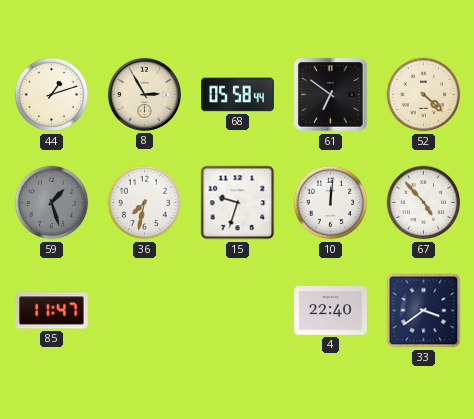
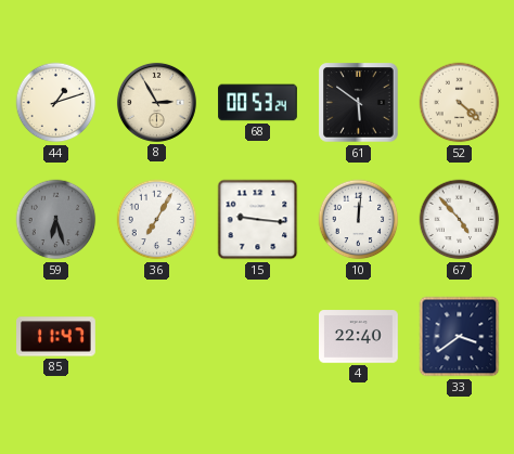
68: 05:58 -> 00:53
61: 6:51 -> 5:51
59: 1:27 -> 6:27
36: 7:32 -> 7:05
15: 9:33 -> 9:16
